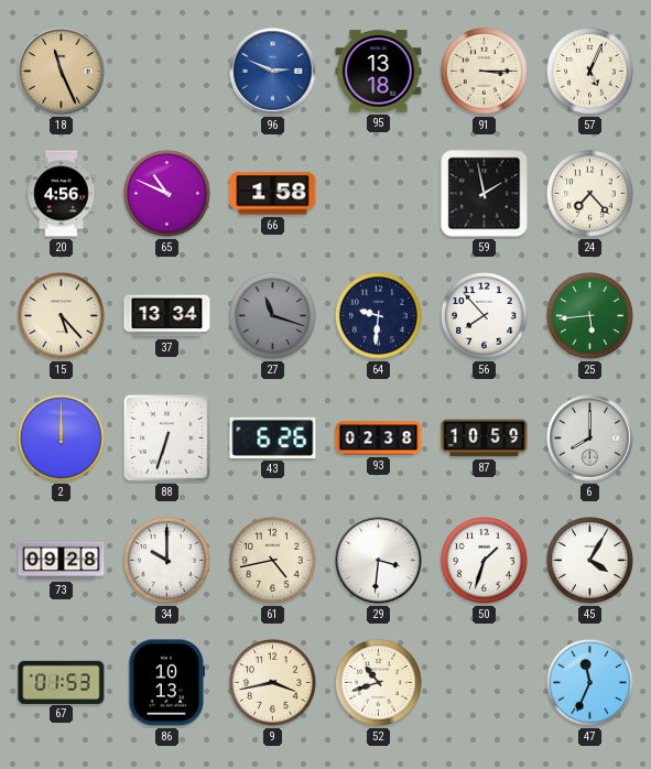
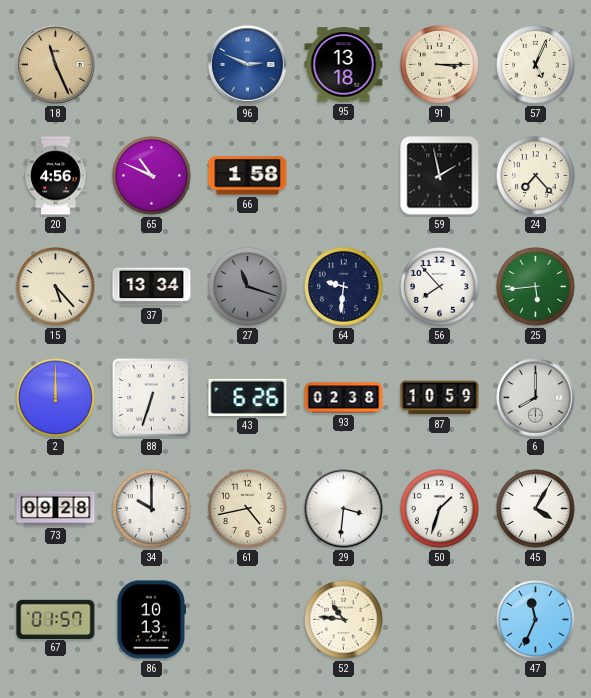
67: 01:53 -> 01:57
9: 3:43 -> none
52: 10:42 -> 10:46
